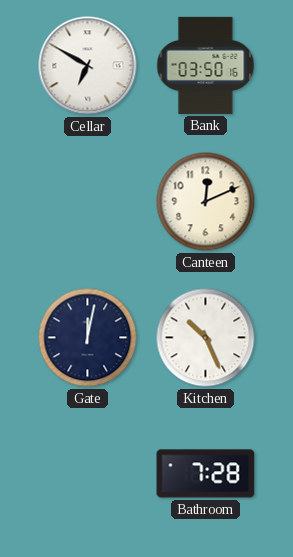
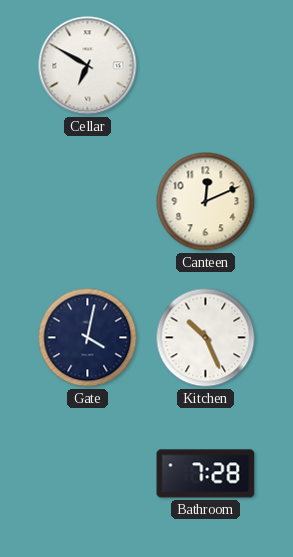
Bank: 03:50 -> none
Gate: 12:02 -> 4:02
